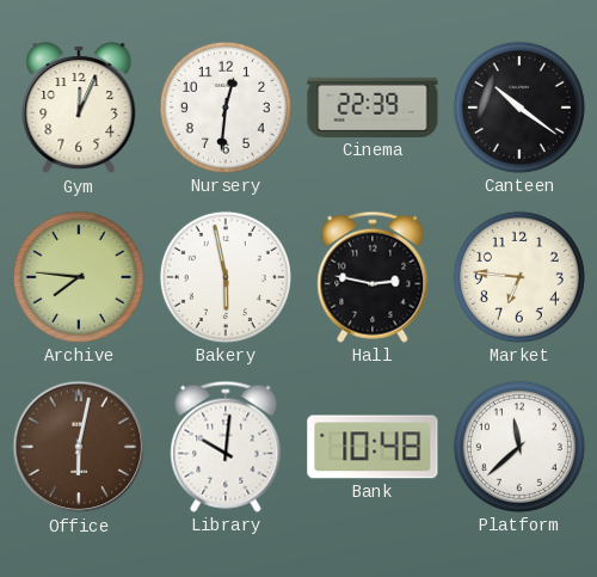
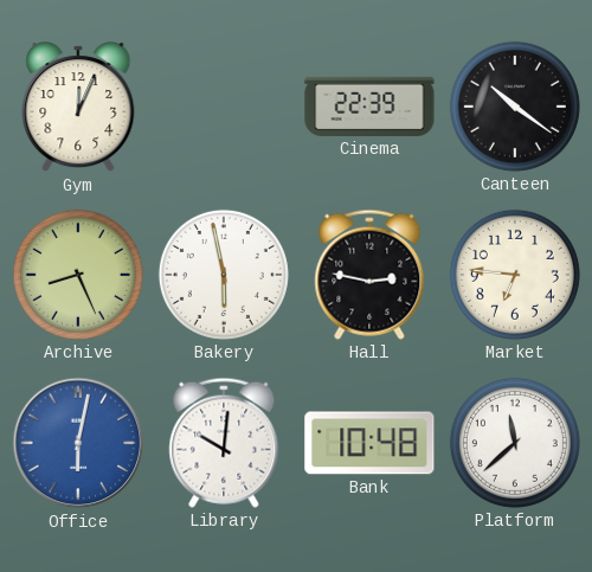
Nursery: 12:31 -> none
Archive: 7:46 -> 8:26
Office dial: brown -> blue
